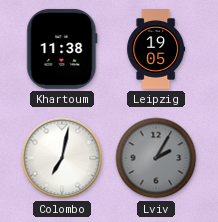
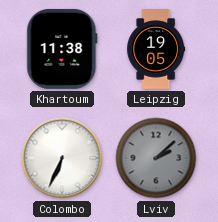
Colombo: 7:02 -> 6:34
Lviv: 2:05 -> 2:08
